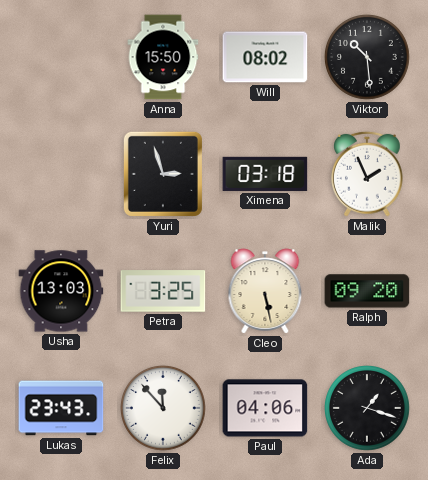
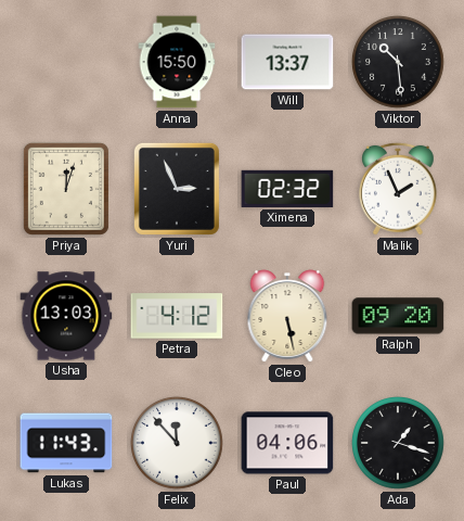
Will: 08:02 -> 13:37
Priya: none -> 12:03
Yuri: 2:57 -> 2:56
Ximena: 03:18 -> 02:32
Petra: 3:25 -> 4:12
Lukas: 23:43 -> 11:43
